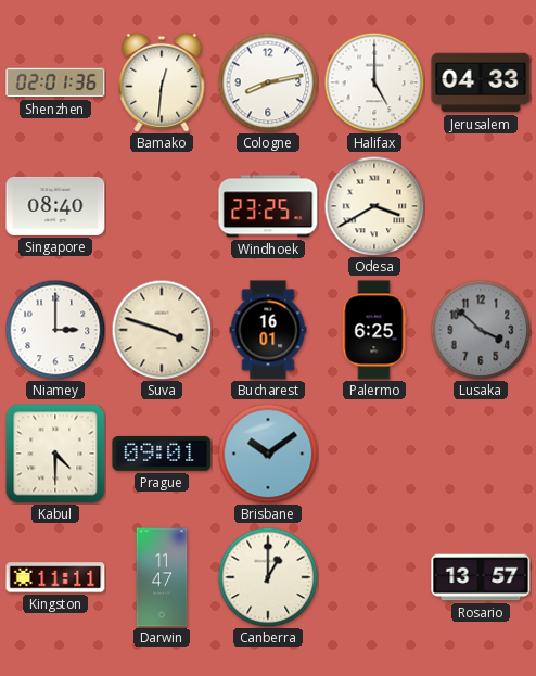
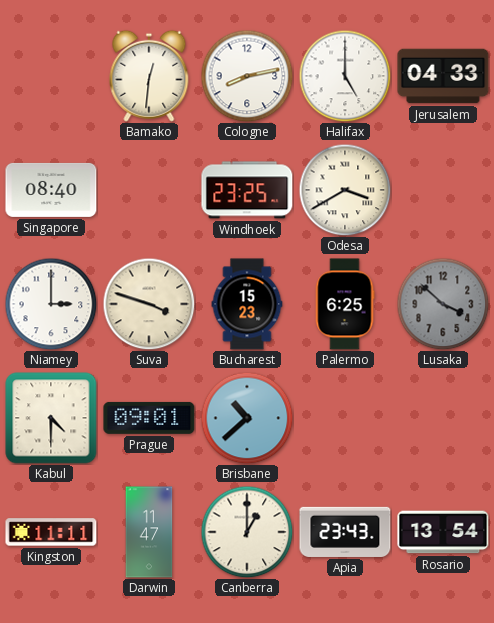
Shenzhen: 02:01 -> none
Bucharest: 16:01 -> 15:23
Brisbane: 10:09 -> 10:38
Apia: none -> 23:43
Rosario: 13:57 -> 13:54
